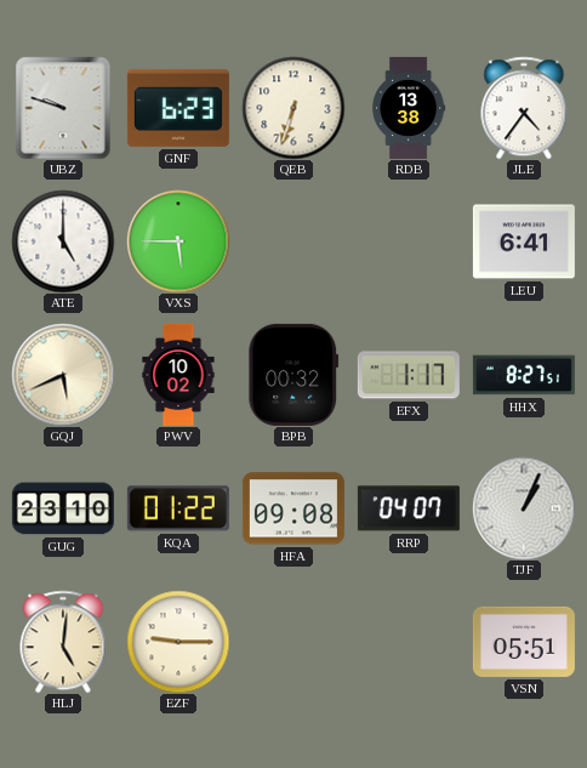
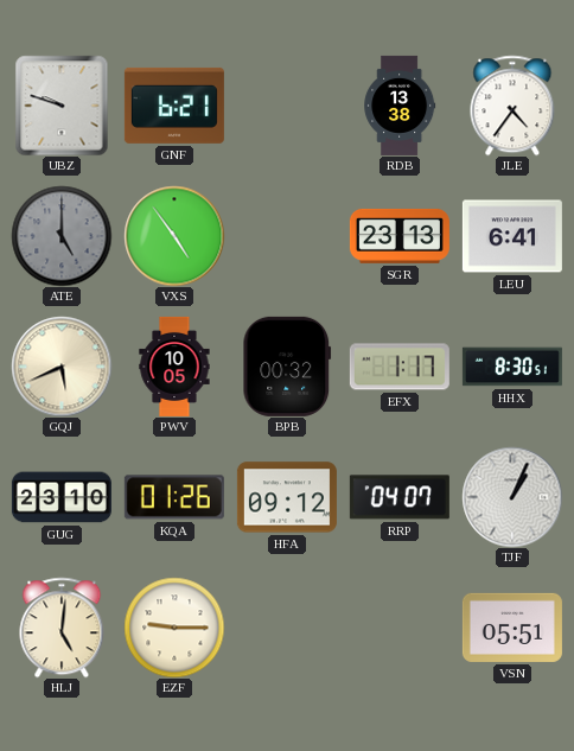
GNF: 6:23 -> 6:21
QEB: 6:33 -> none
ATE dial: white -> grey
VXS: 5:45 -> 4:54
SGR: none -> 23:13
PWV: 10:02 -> 10:05
HHX: 8:27 -> 8:30
KQA: 01:22 -> 01:26
HFA: 09:08 -> 09:12
